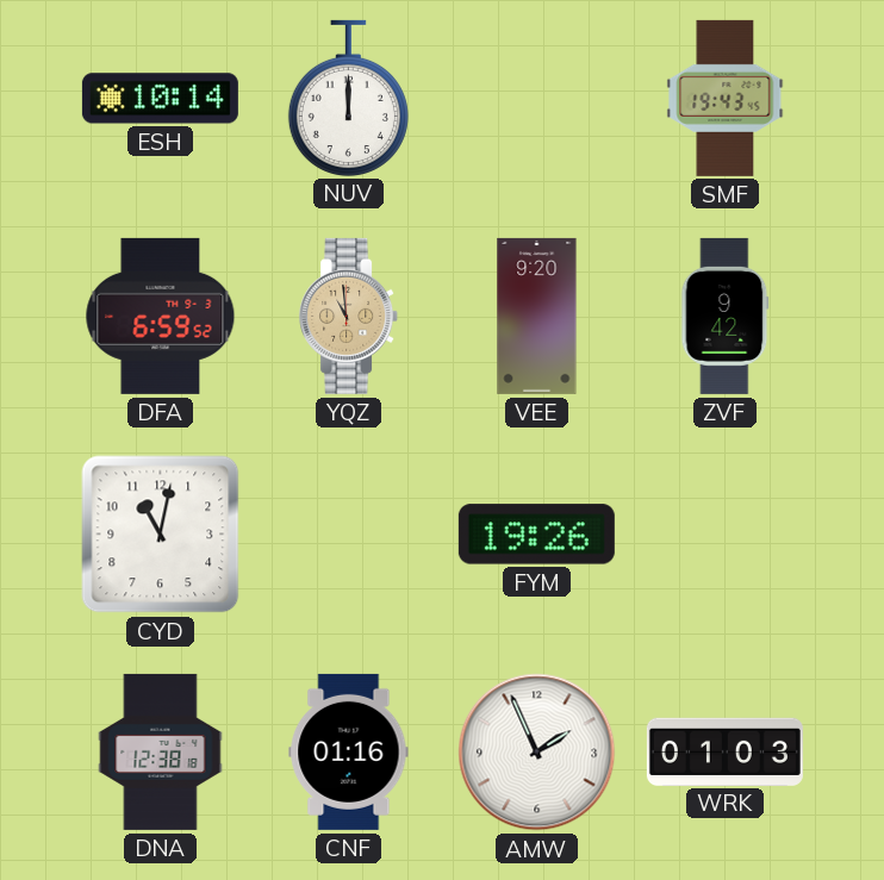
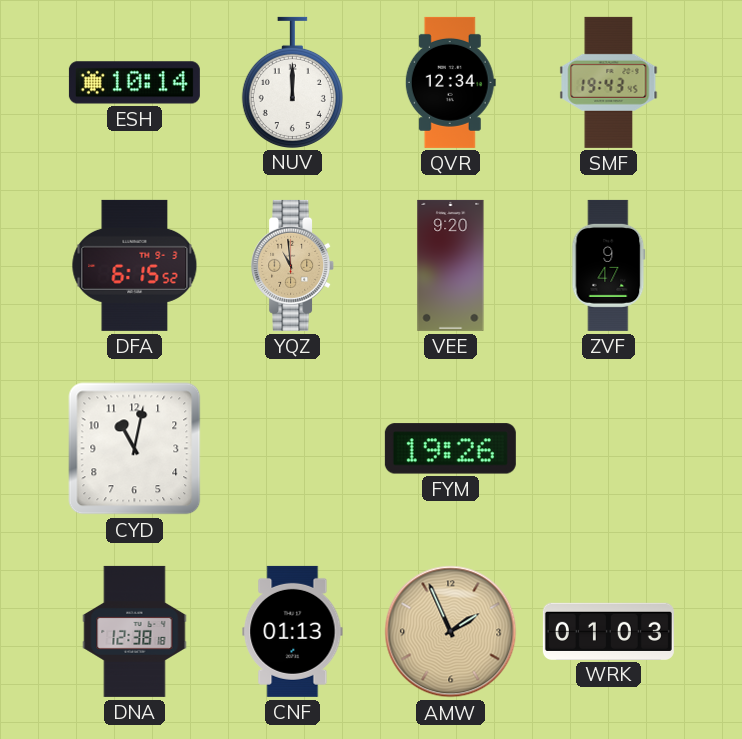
QVR: none -> 12:34
DFA: 6:59 -> 6:15
ZVF: 9:42 -> 9:47
CNF: 01:16 -> 01:13
AMW dial: white -> champagne
